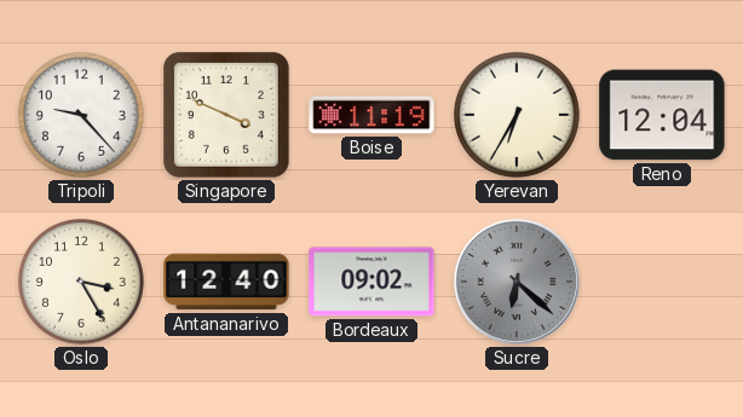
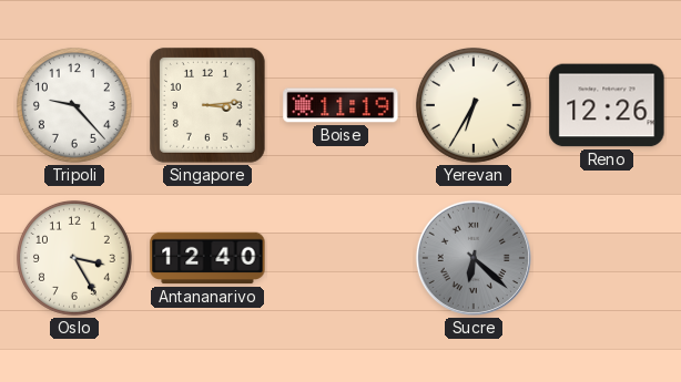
Singapore: 3:49 -> 3:14
Reno: 12:04 -> 12:26
Bordeaux: 09:02 -> none
